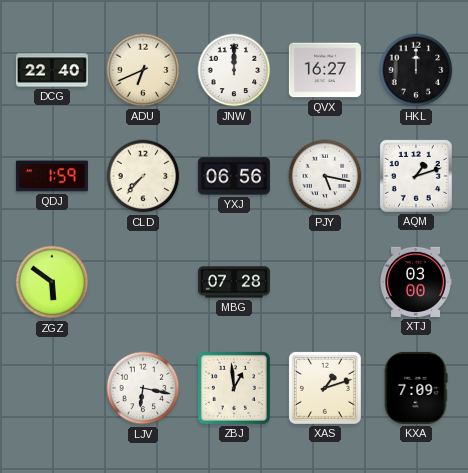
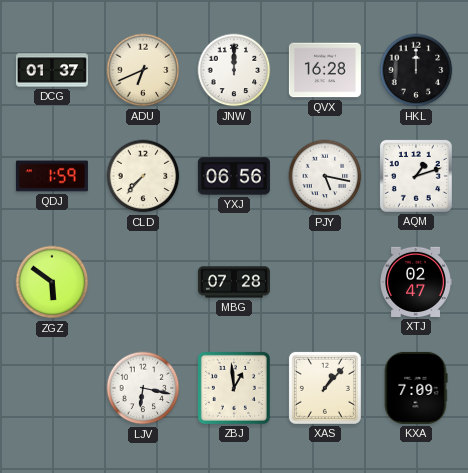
DCG: 22:40 -> 01:37
QVX: 16:27 -> 16:28
XTJ: 03:00 -> 02:47
XAS: 1:12 -> 1:07
